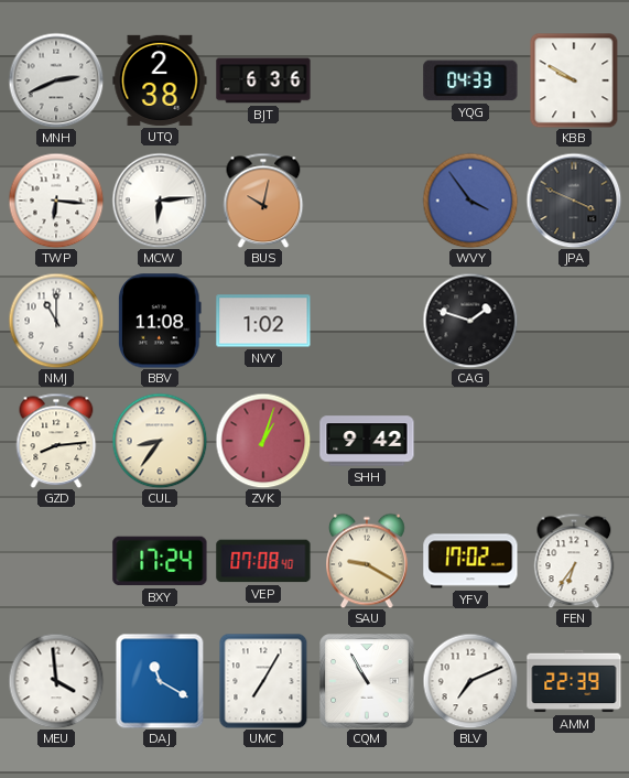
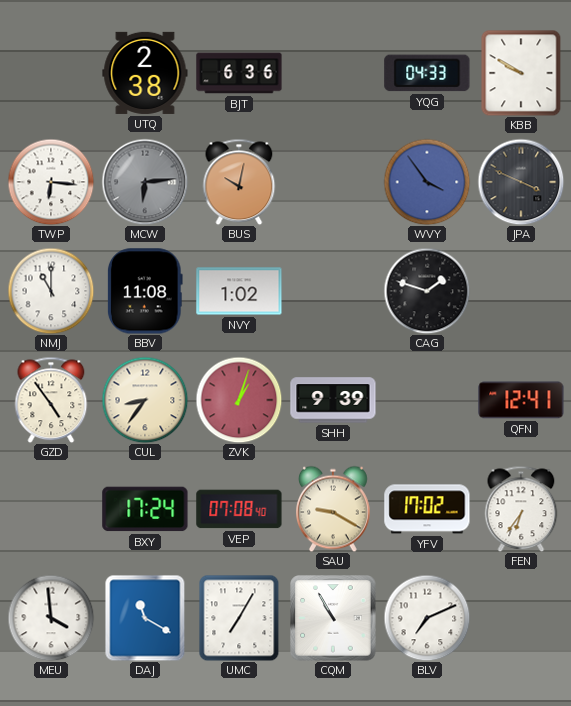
MNH: 2:41 -> none
MCW dial: white -> grey
GZD: 8:14 -> 4:54
SHH: 9:42 -> 9:39
QFN: none -> 12:41
AMM: 22:39 -> none
